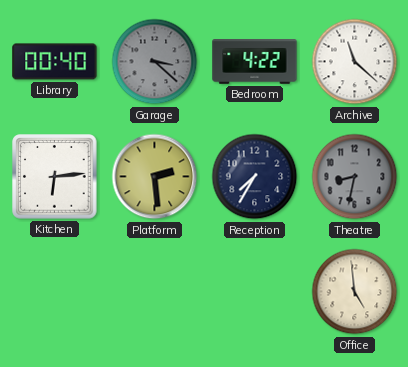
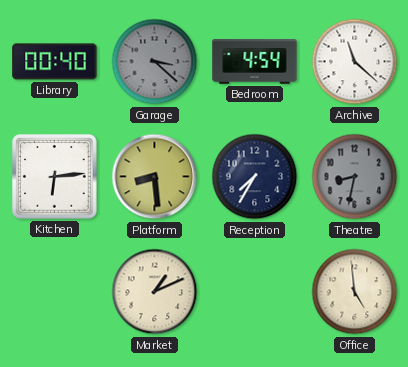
Bedroom: 4:22 -> 4:54
Platform: 2:29 -> 8:29
Market: none -> 1:11
